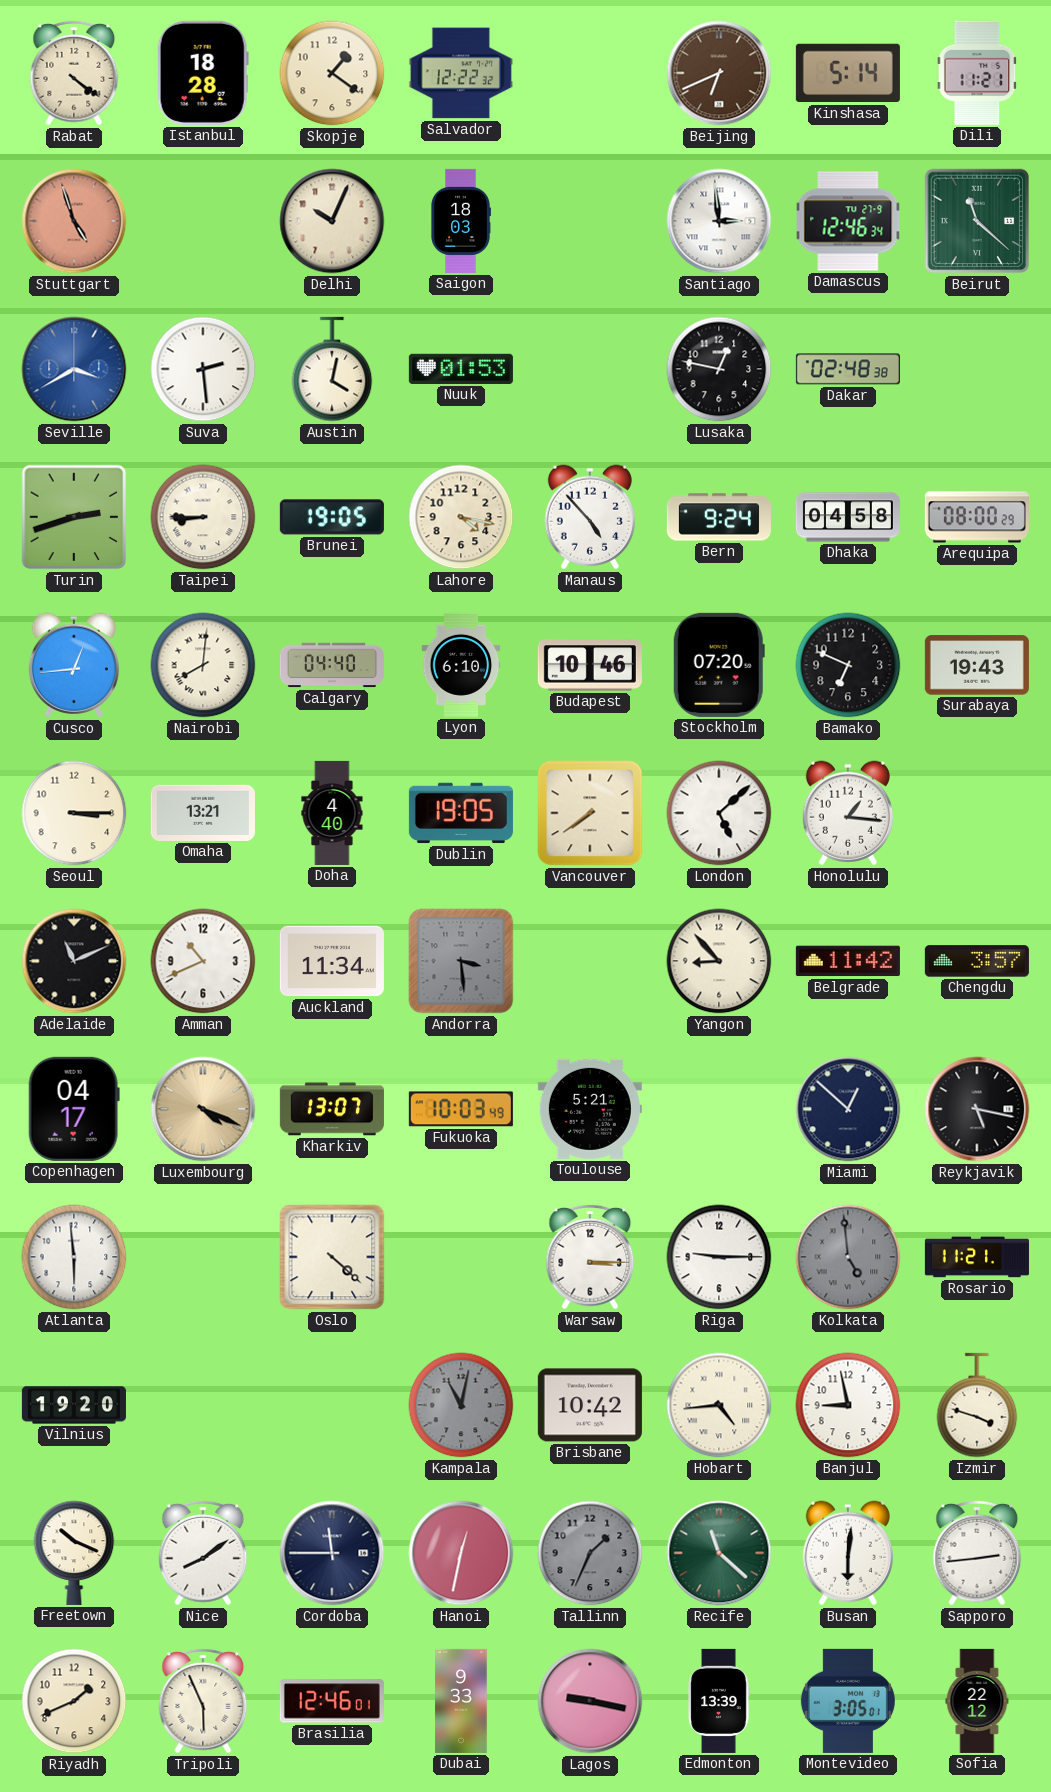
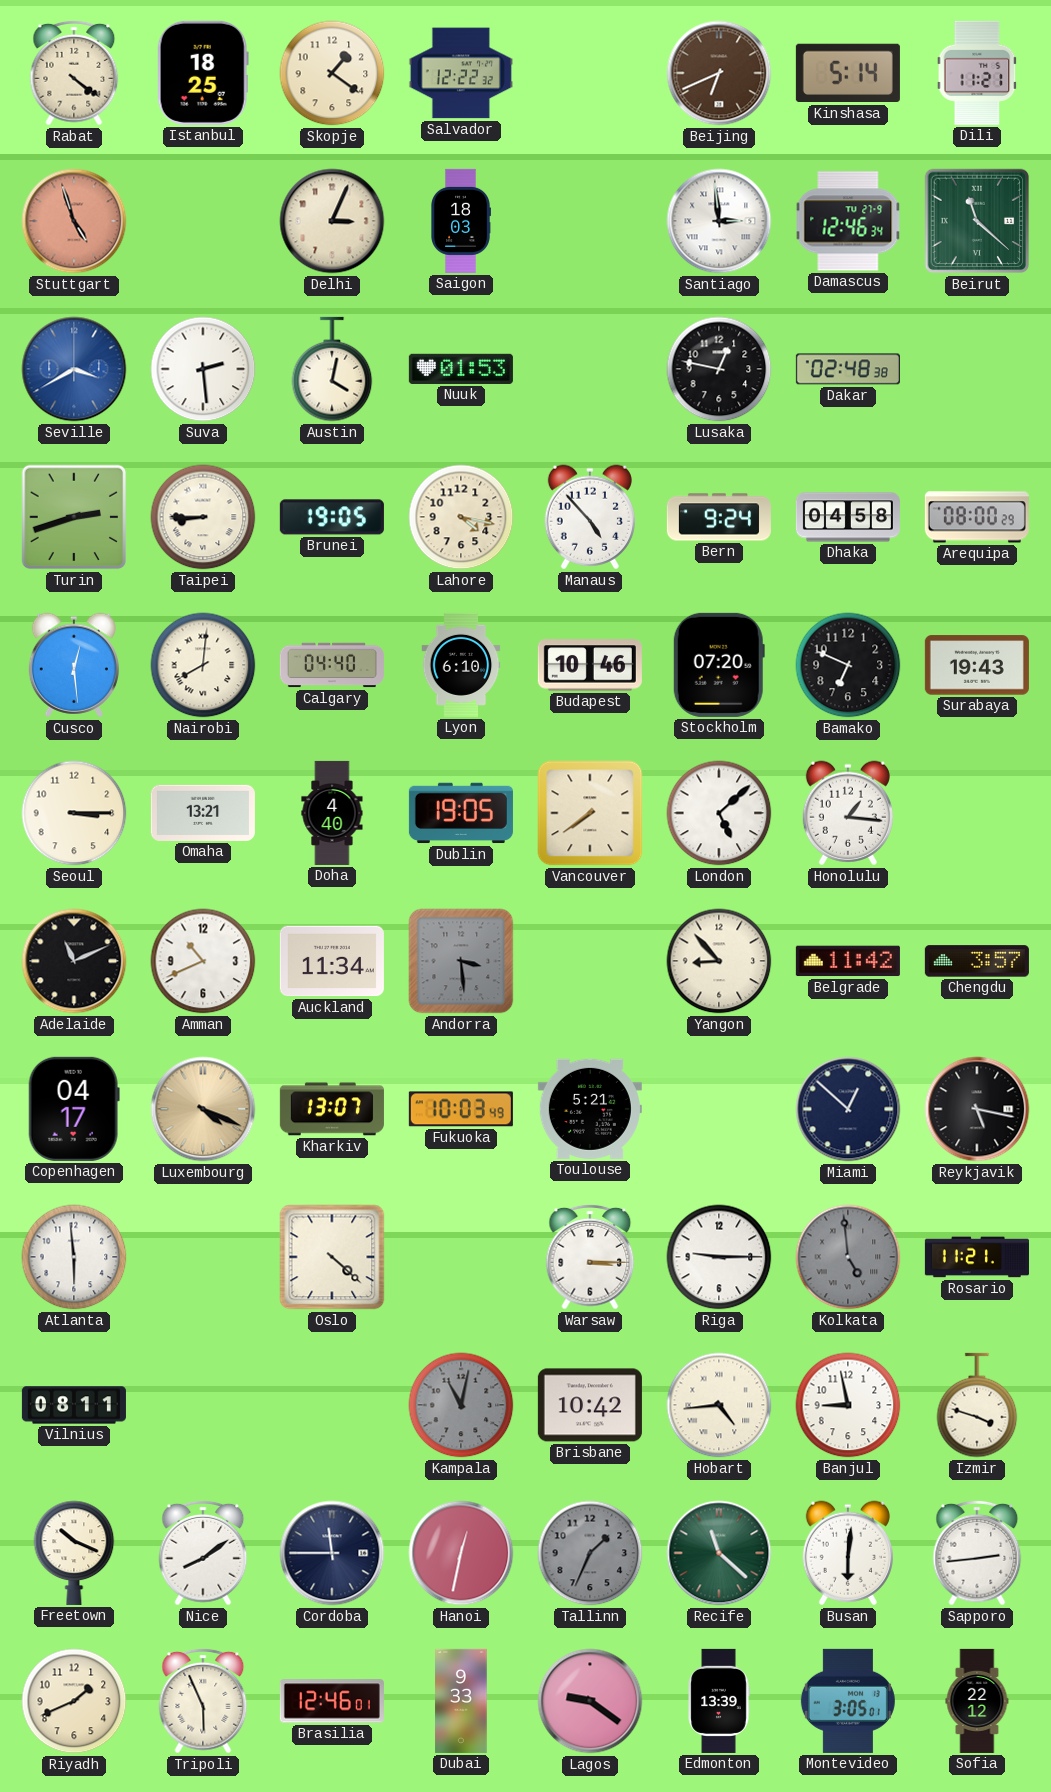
Istanbul: 18:28 -> 18:25
Delhi: 10:04 -> 3:04
Cusco: 12:44 -> 12:29
Vilnius: 19:20 -> 08:11
Lagos: 9:17 -> 9:21
